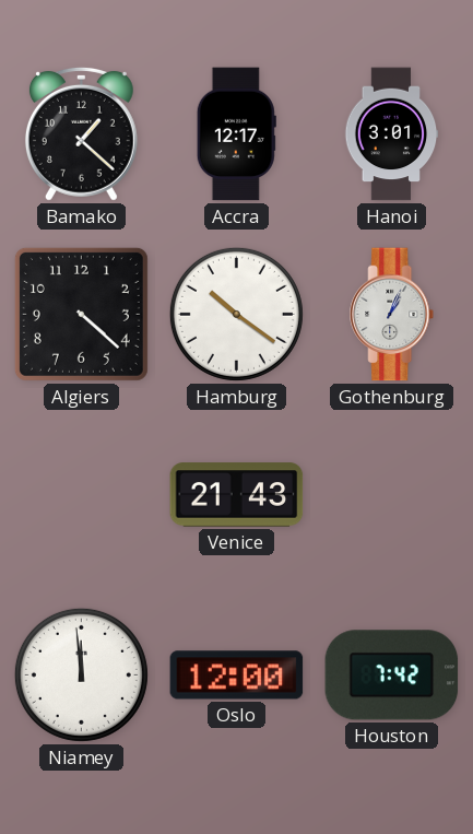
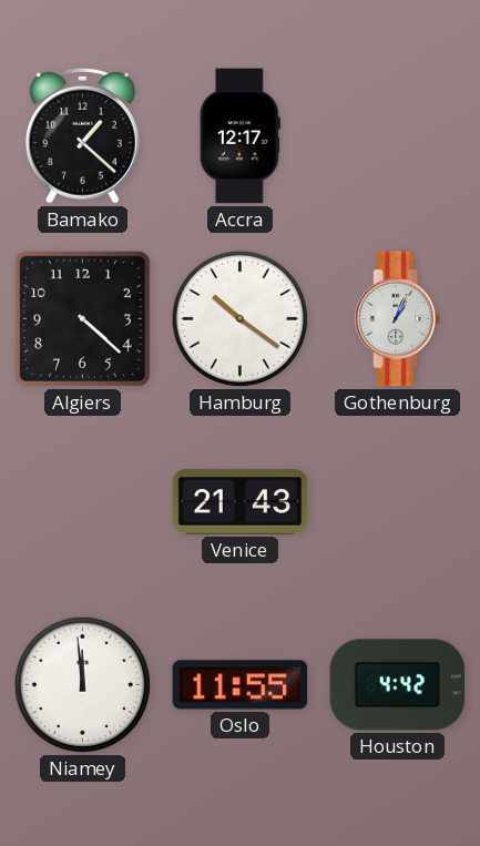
Hanoi: 3:01 -> none
Oslo: 12:00 -> 11:55
Houston: 7:42 -> 4:42
